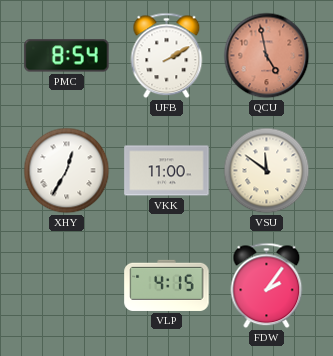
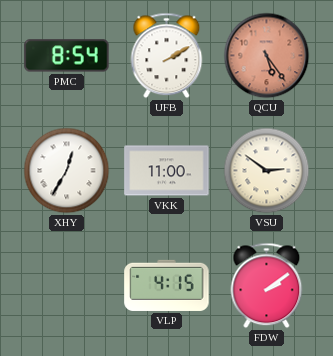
QCU: 4:58 -> 5:24
VSU: 11:51 -> 2:51
FDW: 2:06 -> 2:09
